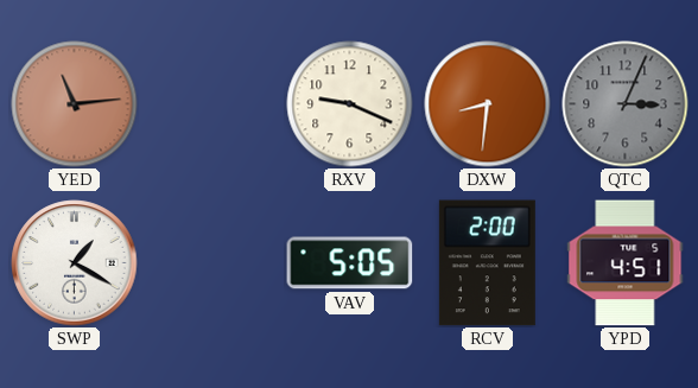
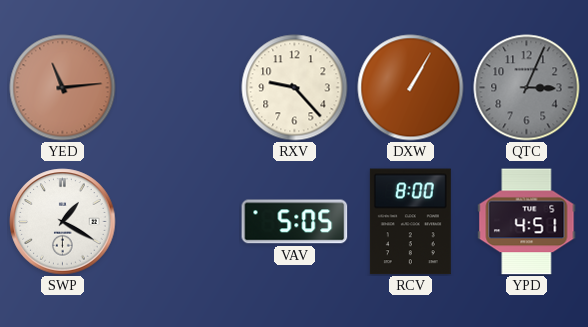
RXV: 9:19 -> 9:23
DXW: 8:31 -> 1:05
RCV: 2:00 -> 8:00
